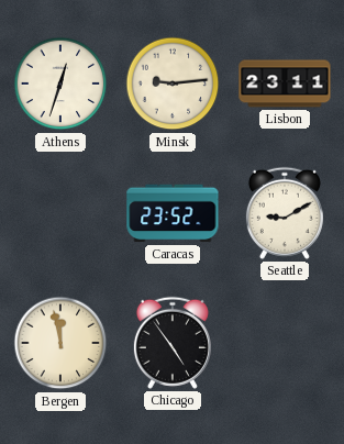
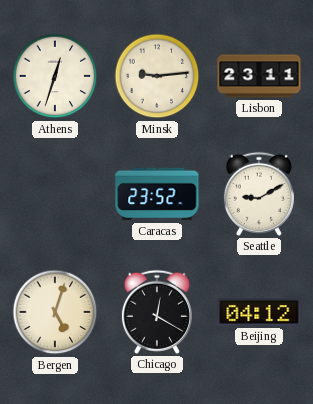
Bergen: 11:58 -> 5:03
Chicago: 4:54 -> 12:20
Beijing: none -> 04:12
